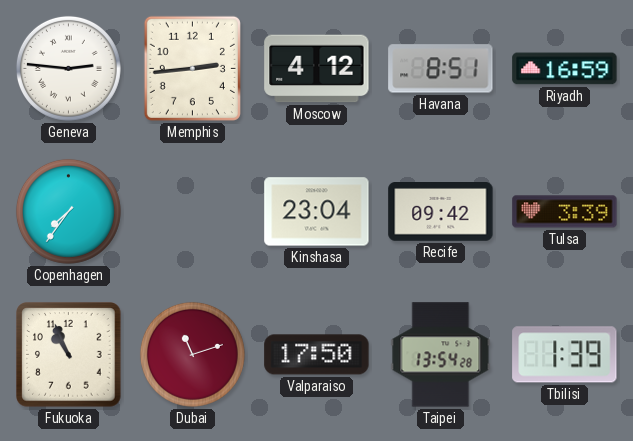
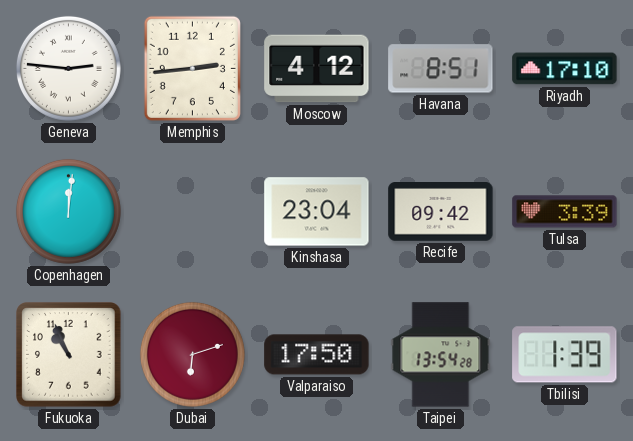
Riyadh: 16:59 -> 17:10
Copenhagen: 7:36 -> 12:01
Dubai: 11:12 -> 6:12
